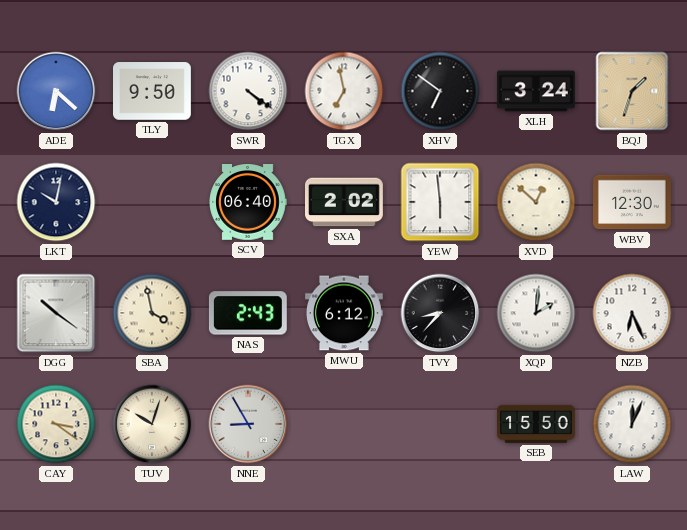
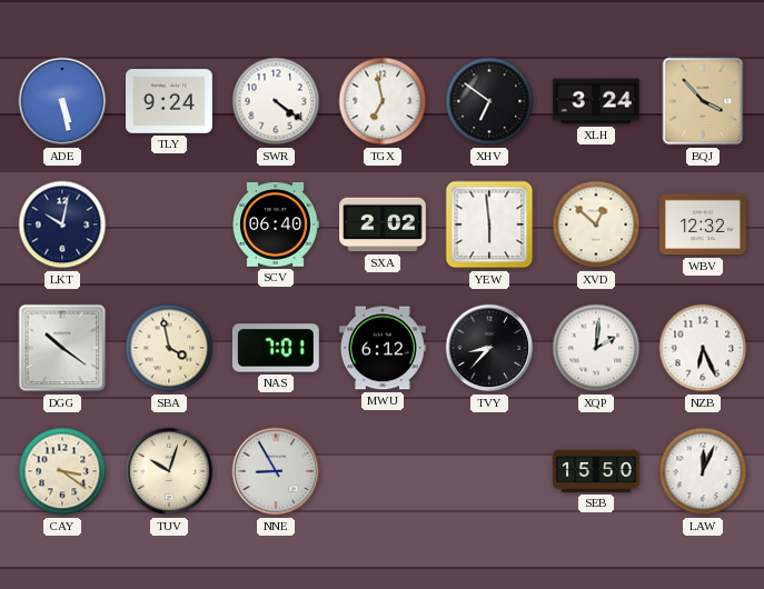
ADE: 6:22 -> 5:28
TLY: 9:50 -> 9:24
BQJ: 1:33 -> 3:53
WBV: 12:30 -> 12:32
NAS: 2:43 -> 7:01
